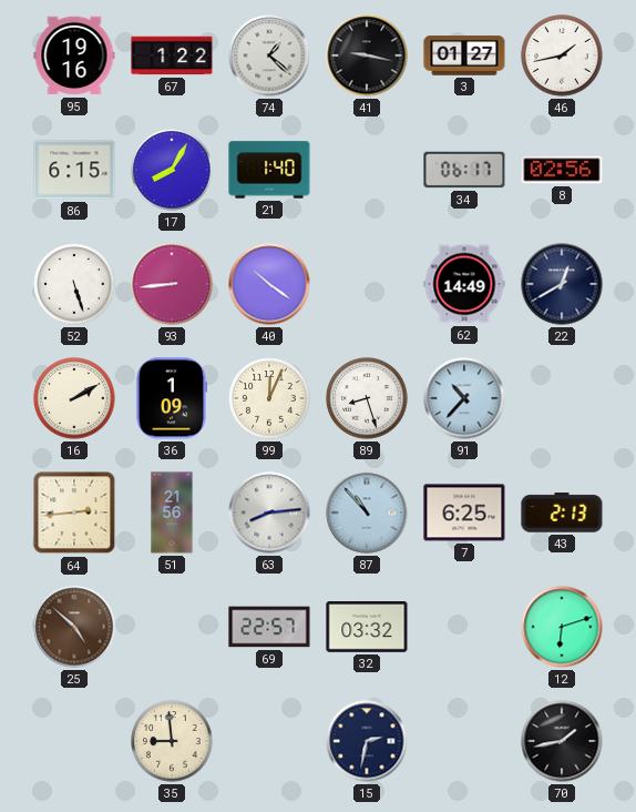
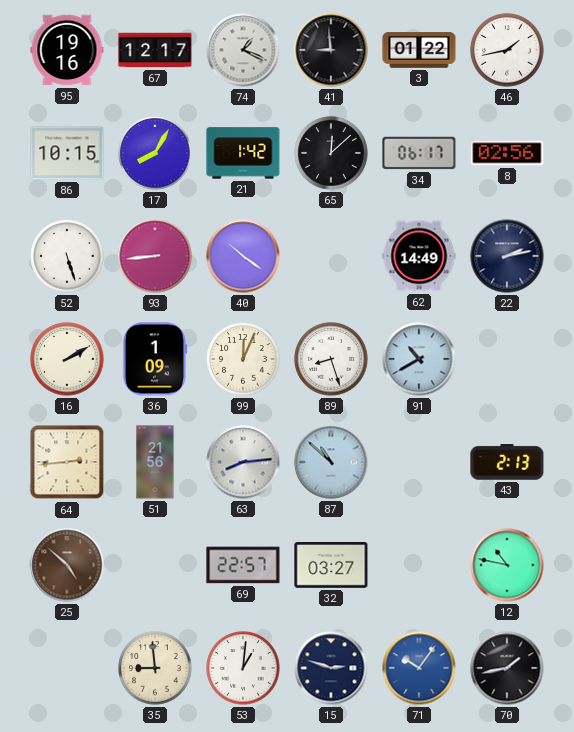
67: 1:22 -> 12:17
74: 1:22 -> 1:19
41: 9:17 -> 8:59
3: 01:27 -> 01:22
86: 6:15 -> 10:15
21: 1:40 -> 1:42
65: none -> 12:08
22: 12:40 -> 2:13
91: 10:37 -> 10:40
87: 10:53 -> 10:52
7: 6:25 -> none
32: 03:32 -> 03:27
12: 6:12 -> 10:47
53: none -> 1:01
15: 2:32 -> 2:48
71: none -> 10:06
